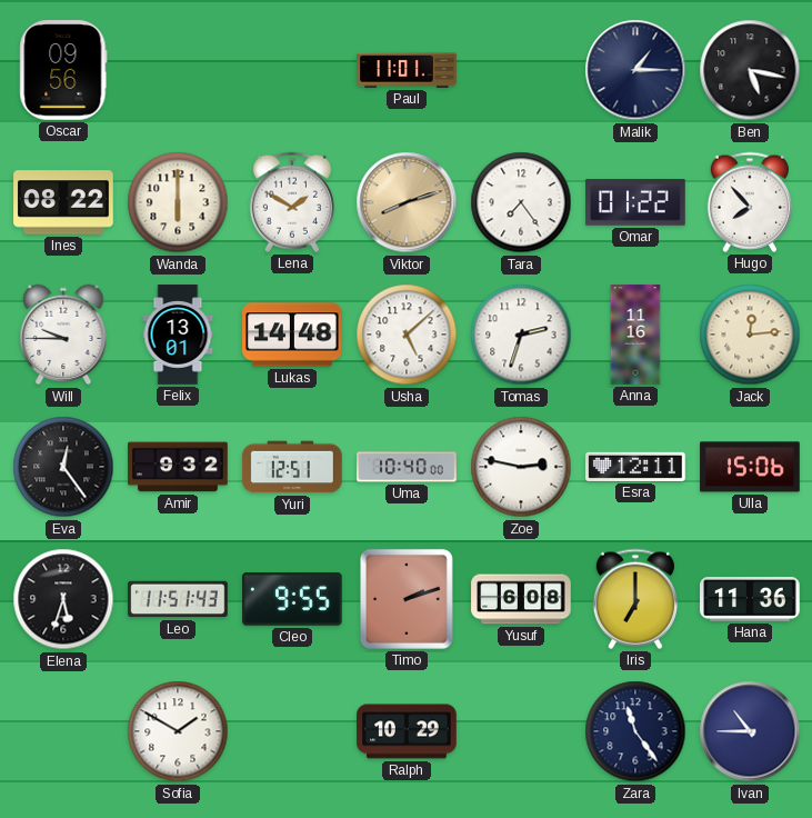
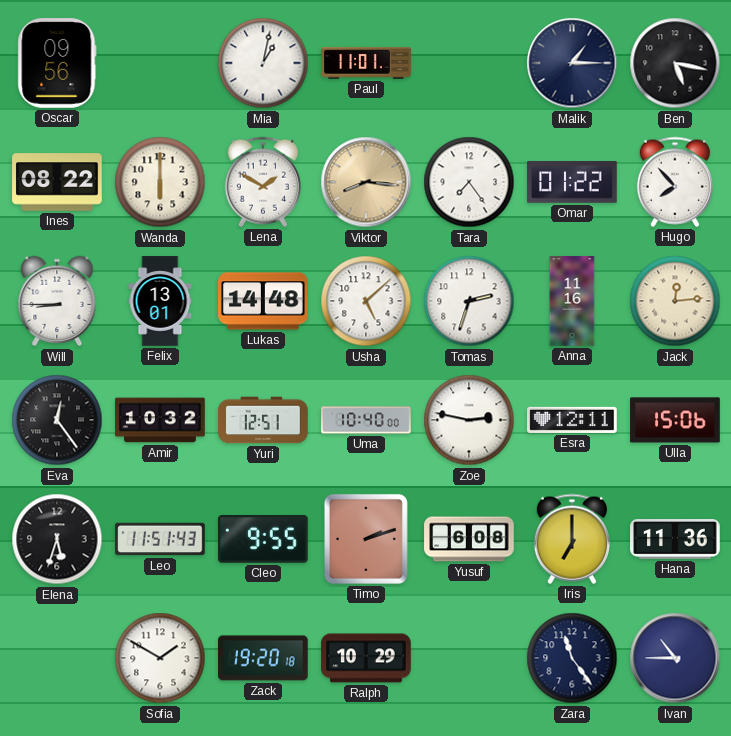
Mia: none -> 1:02
Viktor: 8:12 -> 8:16
Will: 9:45 -> 8:45
Amir: 9:32 -> 10:32
Zack: none -> 19:20
